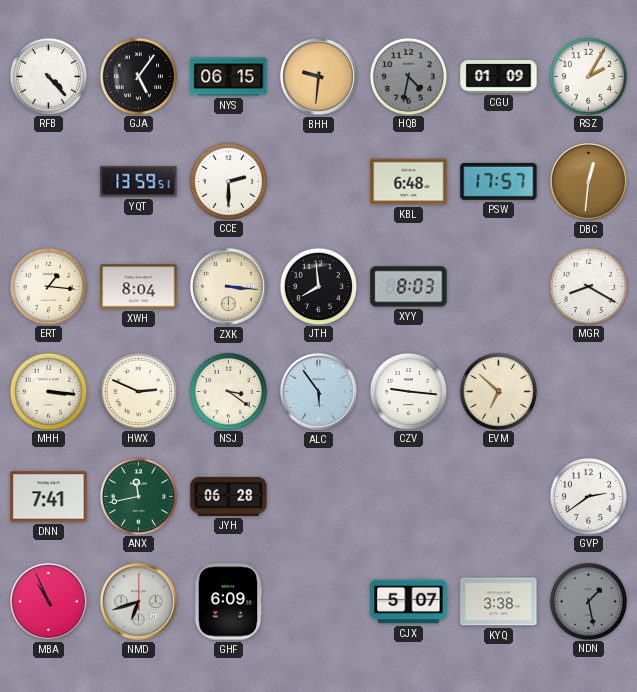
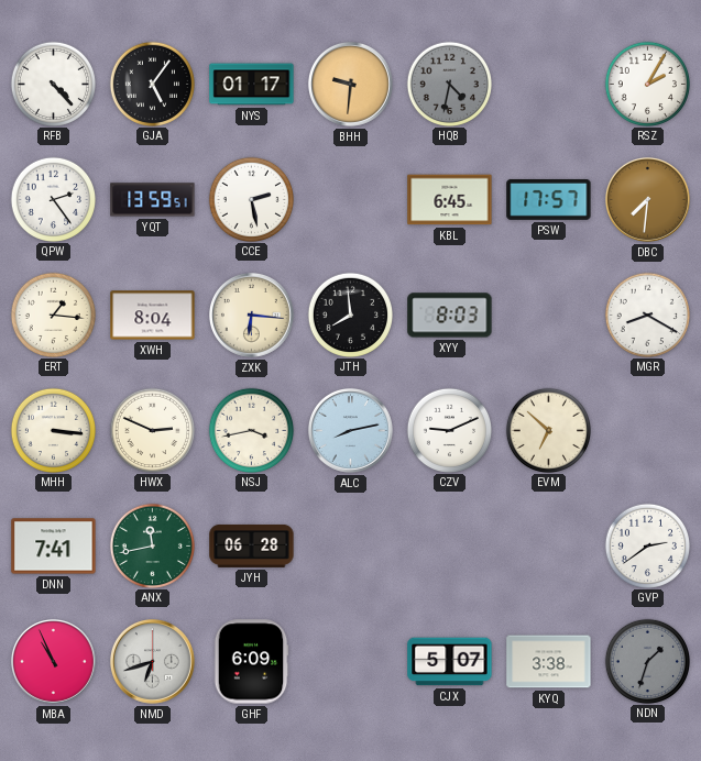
NYS: 06:15 -> 01:17
CGU: 01:09 -> none
QPW: none -> 2:24
CCE: 2:30 -> 2:28
KBL: 6:48 -> 6:45
DBC: 12:31 -> 7:31
ZXK: 3:16 -> 6:16
NSJ: 3:21 -> 3:43
ALC: 5:54 -> 8:13
CZV: 9:16 -> 9:11
NDN: 1:28 -> 1:33
